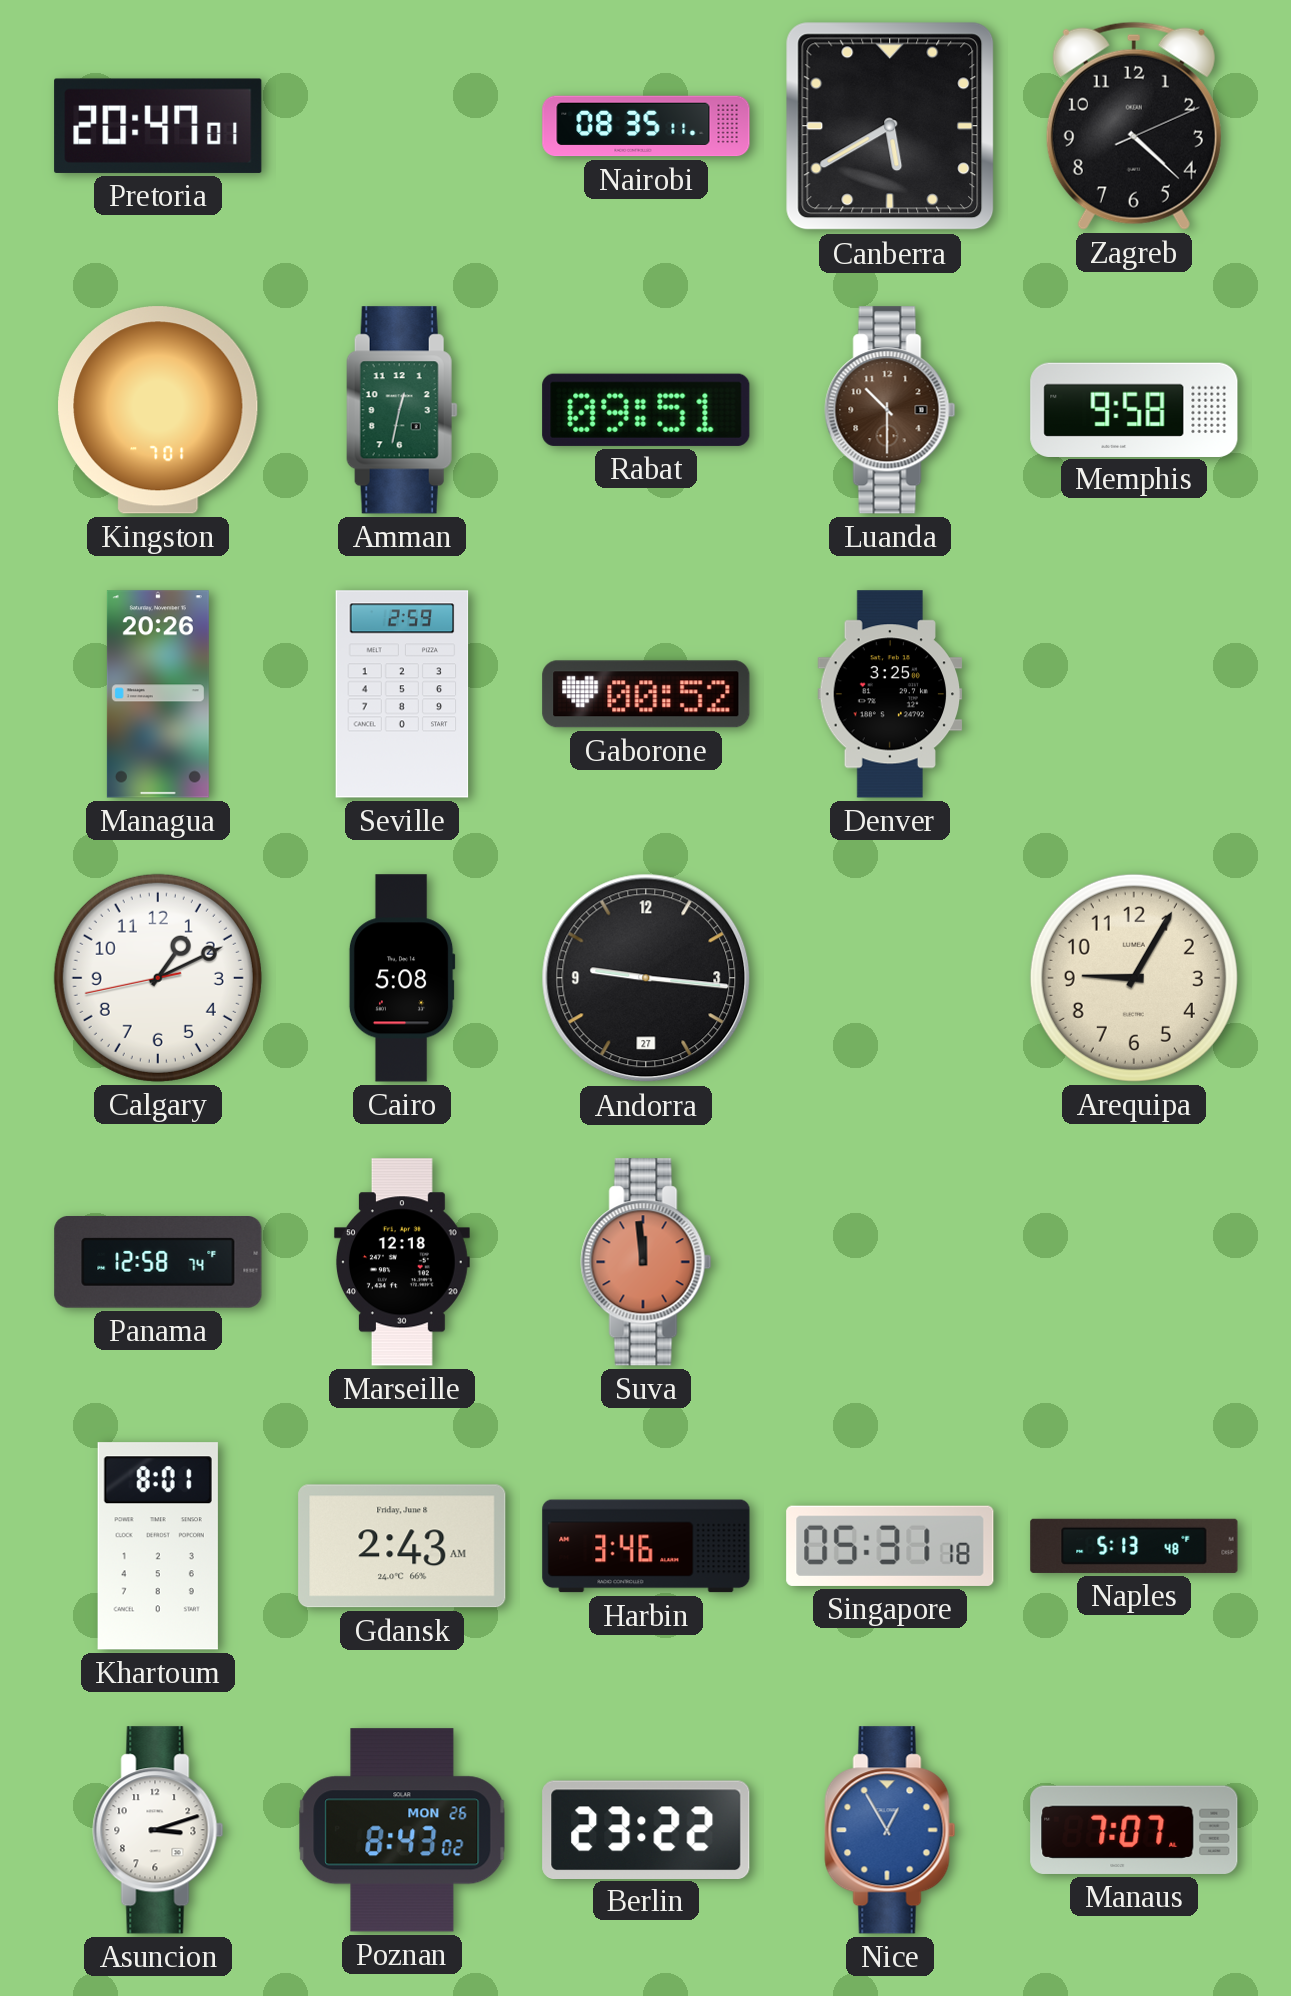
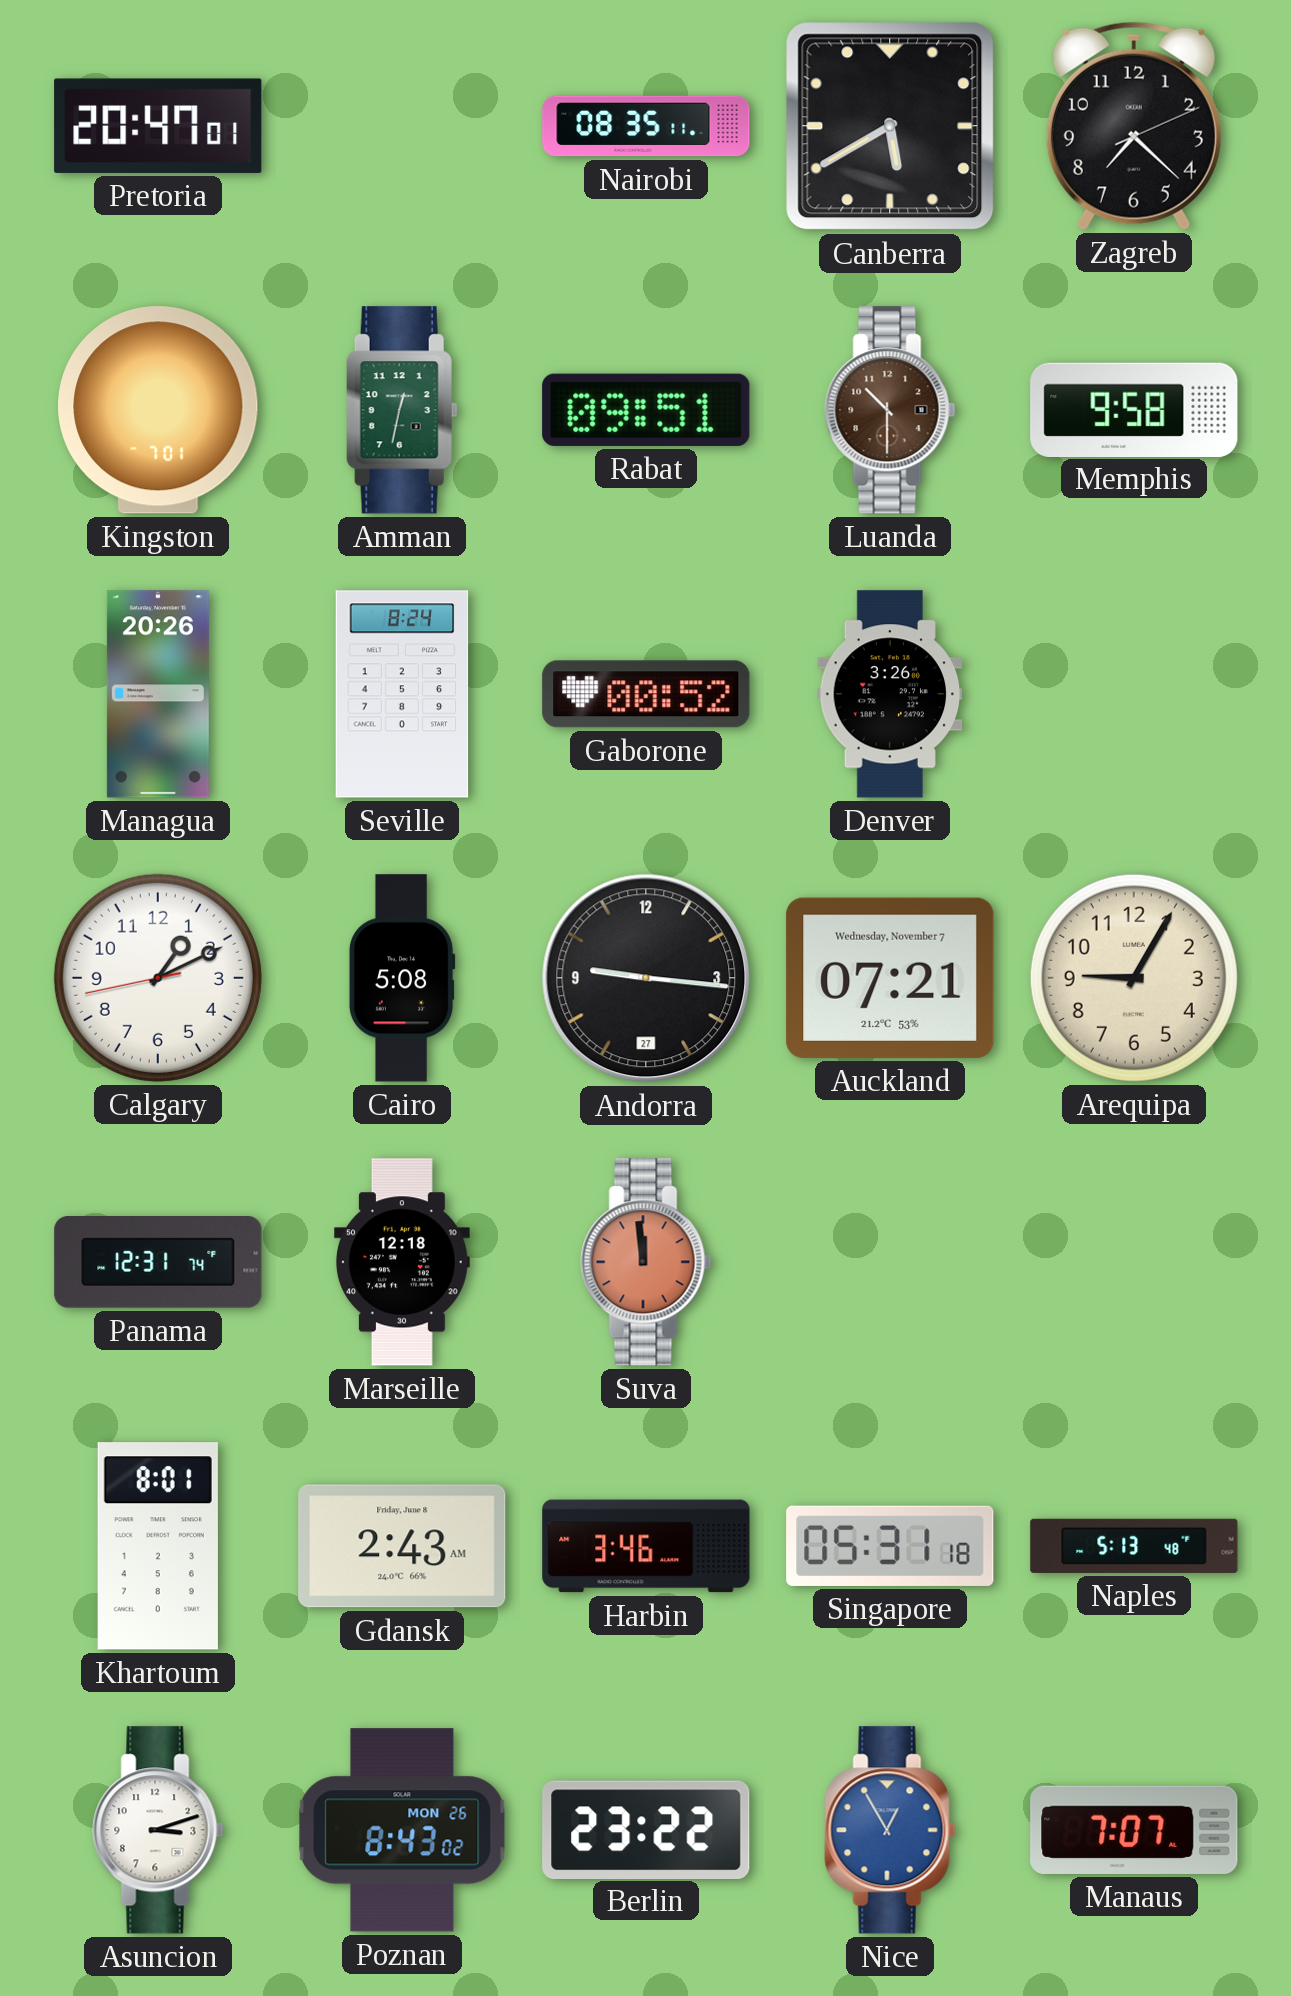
Zagreb: 4:22 -> 7:22
Seville: 2:59 -> 8:24
Denver: 3:25 -> 3:26
Auckland: none -> 07:21
Panama: 12:58 -> 12:31
